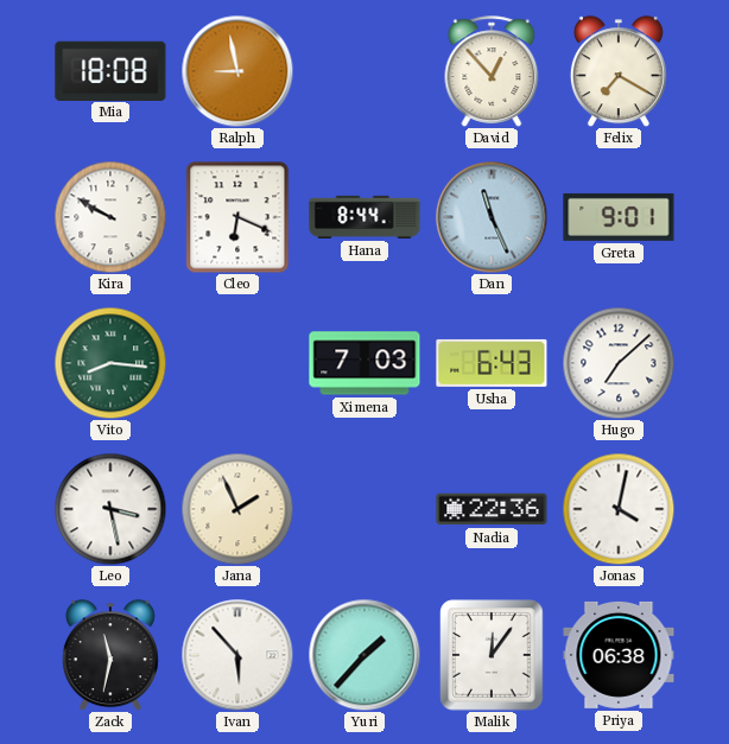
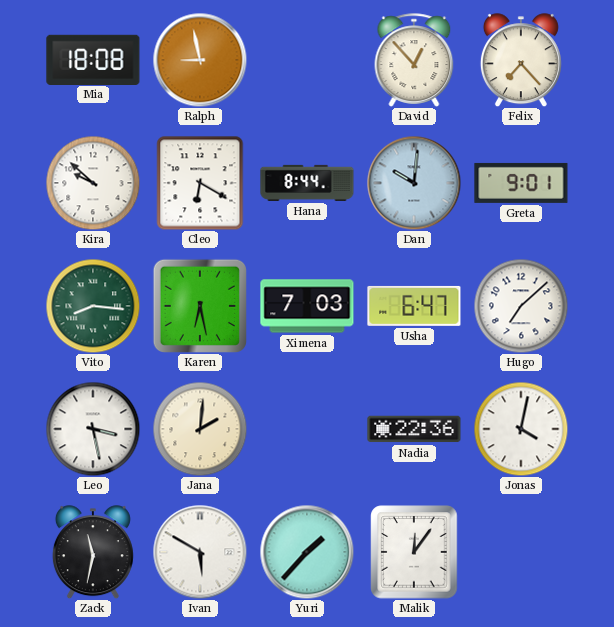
Felix: 7:20 -> 7:23
Kira: 9:50 -> 9:52
Cleo: 6:19 -> 6:20
Dan: 11:26 -> 10:01
Karen: none -> 6:28
Usha: 6:43 -> 6:47
Jana: 1:56 -> 2:01
Ivan: 5:53 -> 5:50
Priya: 06:38 -> none
